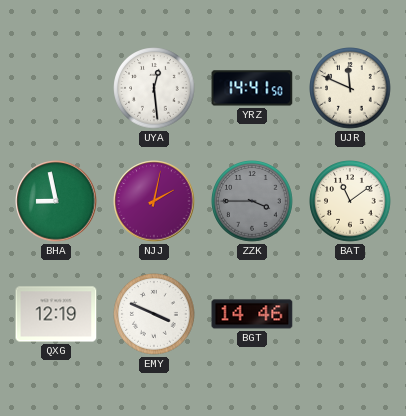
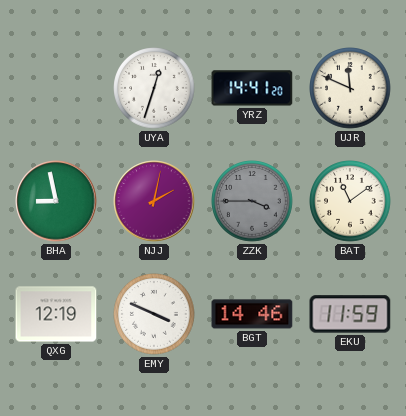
UYA: 12:29 -> 12:33
YRZ: 14:41:50 -> 14:41:20
EKU: none -> 11:59
